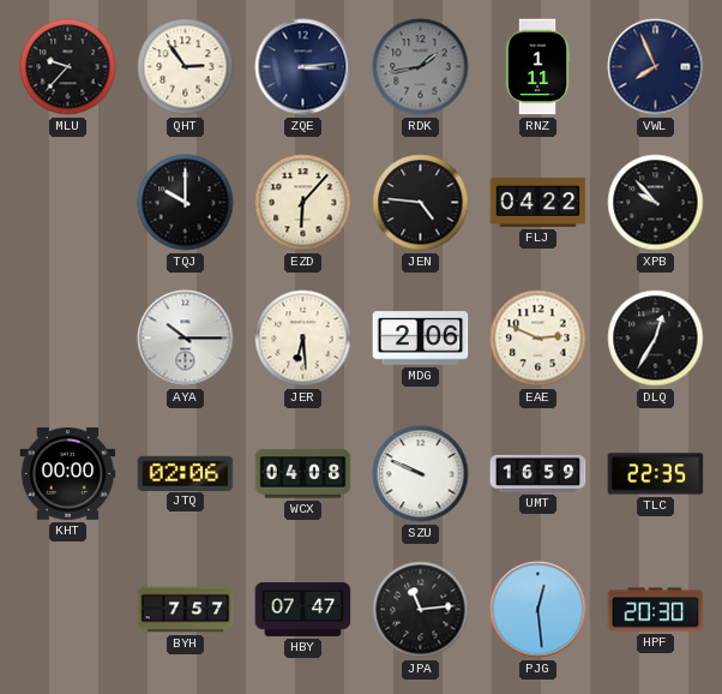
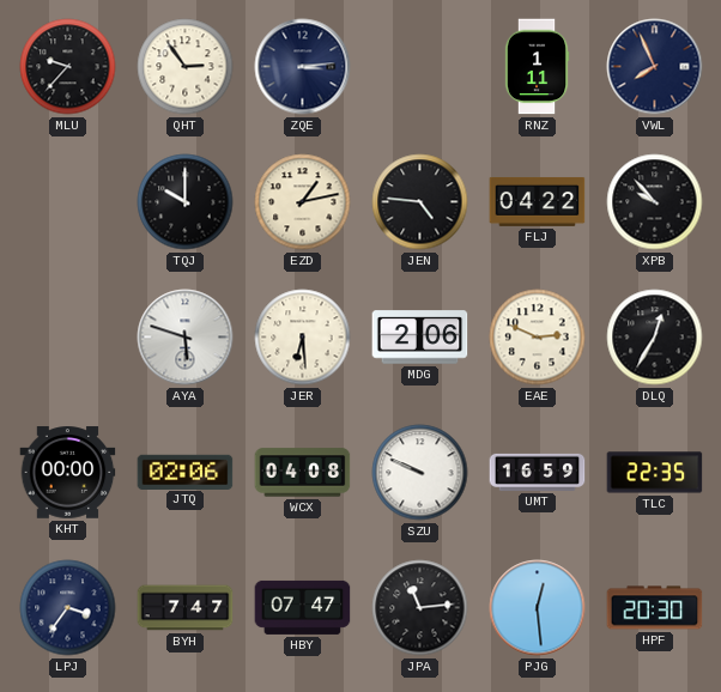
RDK: 1:43 -> none
EZD: 6:07 -> 1:13
AYA: 10:15 -> 5:48
LPJ: none -> 3:36
BYH: 7:57 -> 7:47
